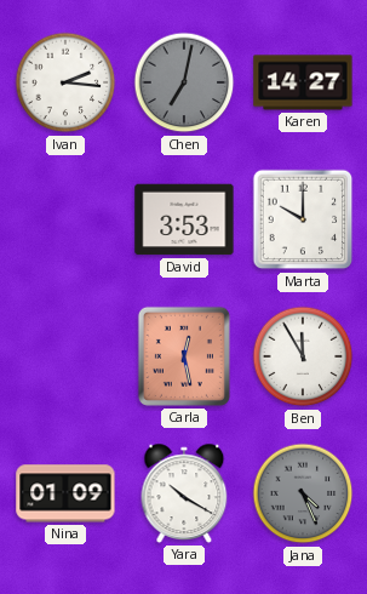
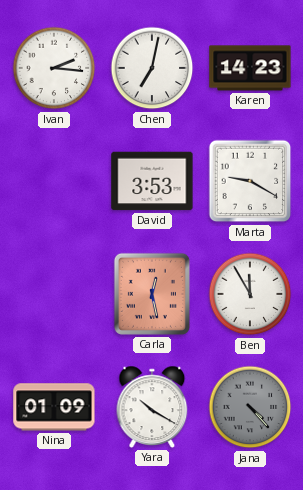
Chen dial: grey -> white
Karen: 14:27 -> 14:23
Marta: 10:00 -> 9:20
Jana: 4:26 -> 4:23
